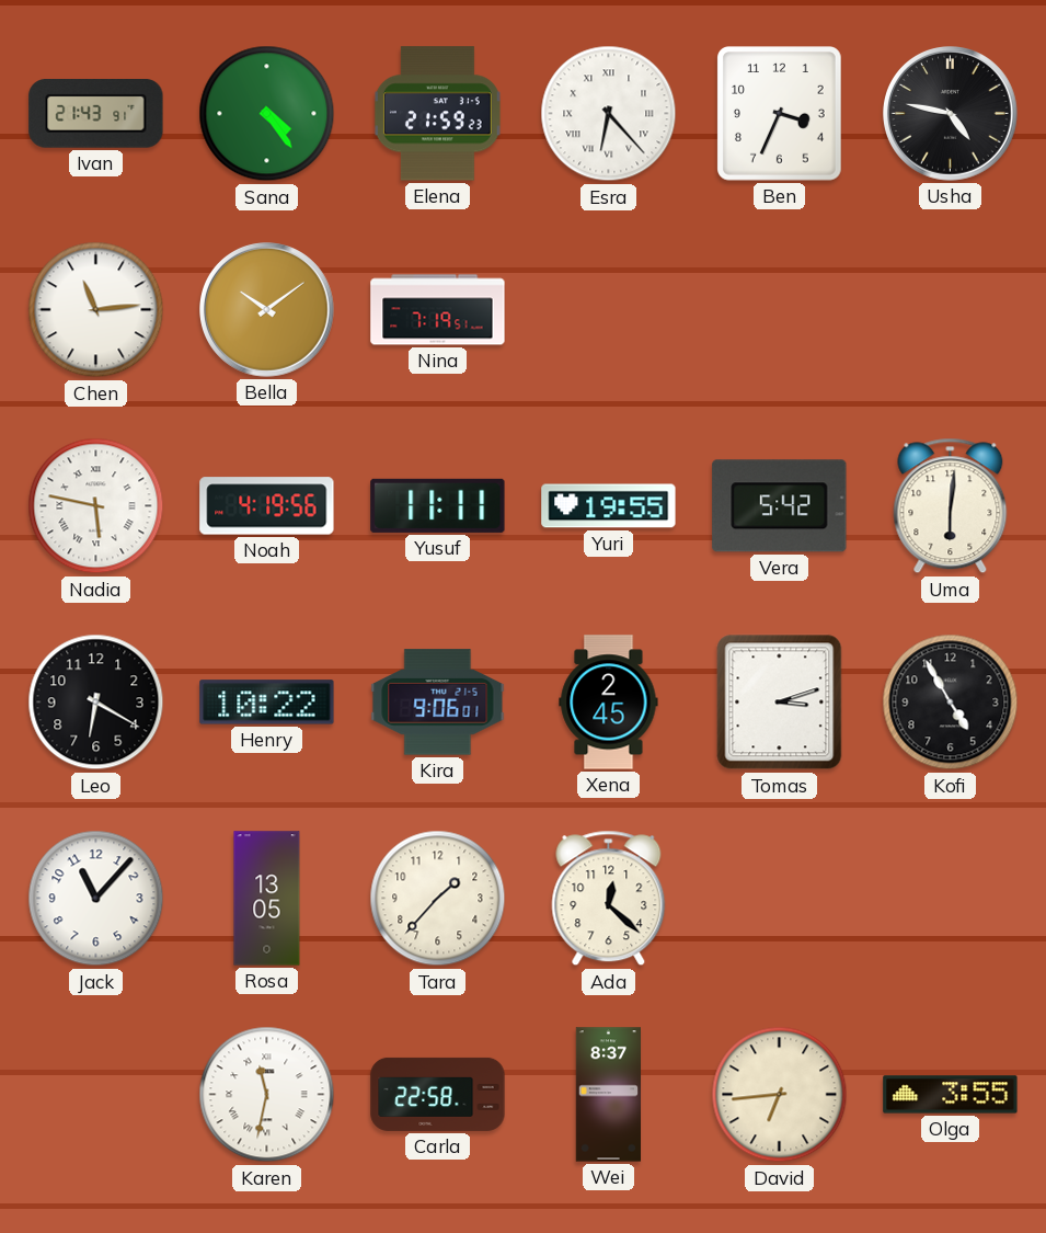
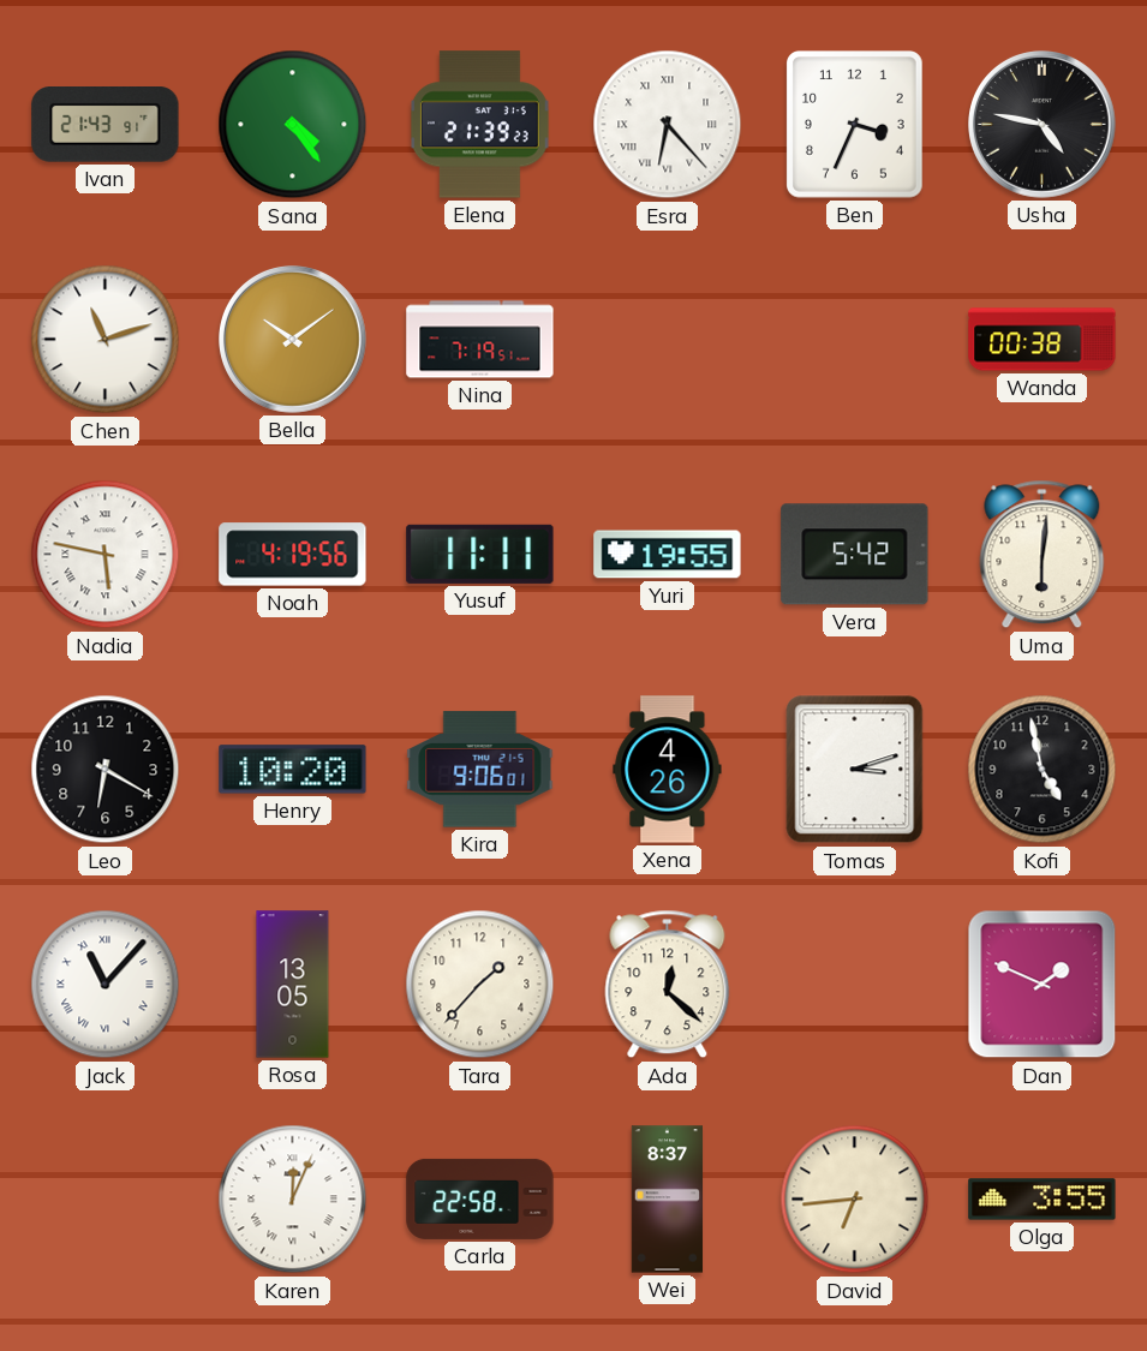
Elena: 21:59 -> 21:39
Chen: 11:14 -> 11:12
Wanda: none -> 00:38
Henry: 10:22 -> 10:20
Xena: 2:45 -> 4:26
Kofi: 4:55 -> 4:58
Jack numerals: Arabic -> Roman
Dan: none -> 1:49
Karen: 11:32 -> 12:04
